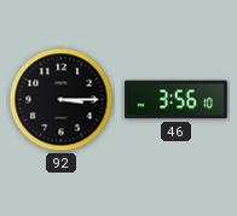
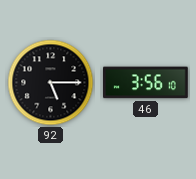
92: 3:15 -> 5:15
